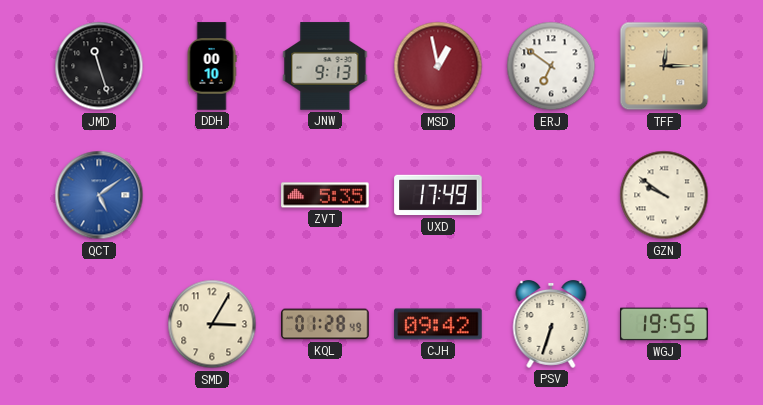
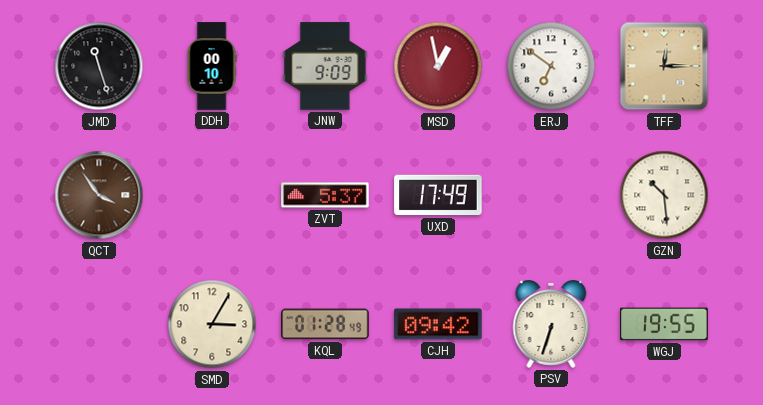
JNW: 9:13 -> 9:09
QCT: 5:09 -> 3:54
QCT dial: blue -> brown
ZVT: 5:35 -> 5:37
GZN: 9:51 -> 10:29
